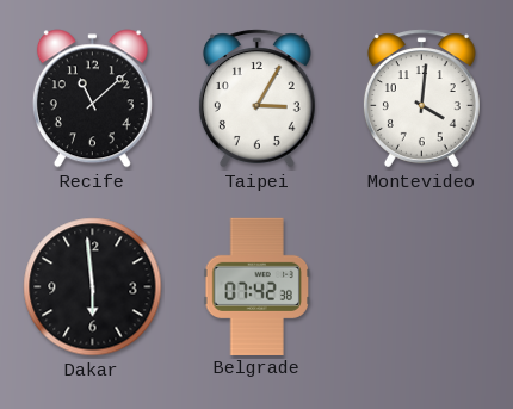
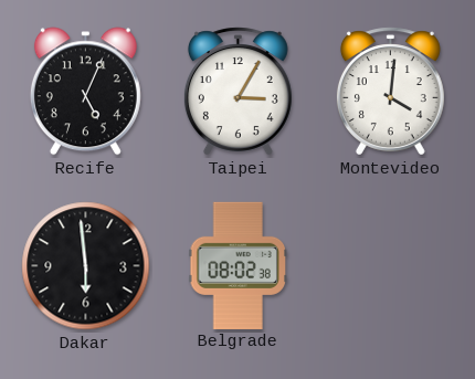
Recife: 11:08 -> 5:04
Belgrade: 07:42 -> 08:02
